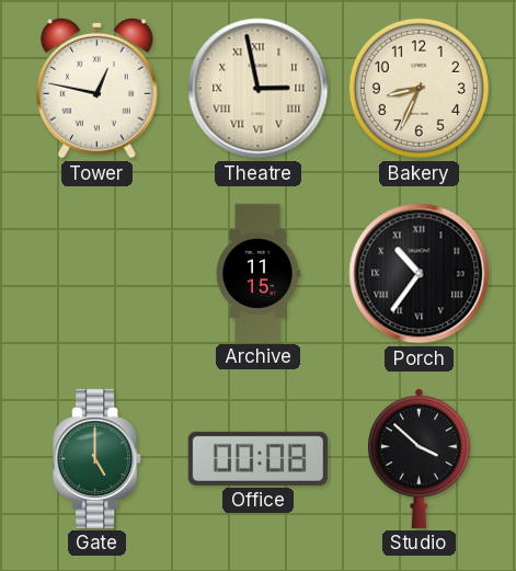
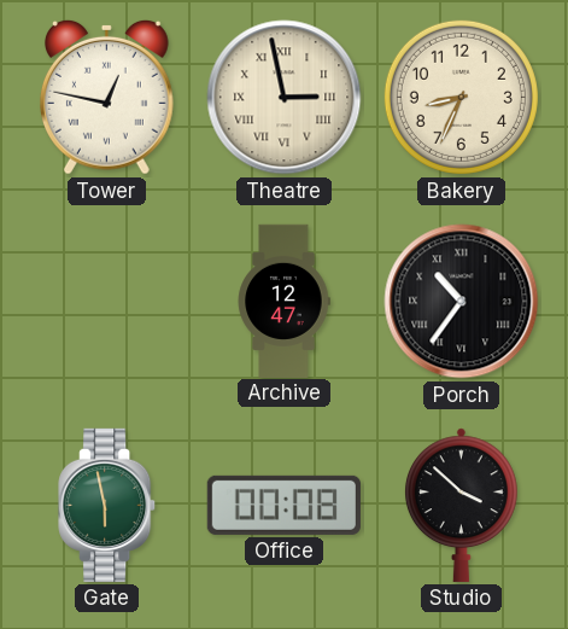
Archive: 11:15 -> 12:47
Gate: 5:00 -> 5:58
